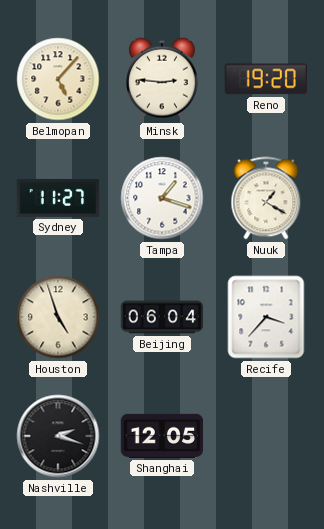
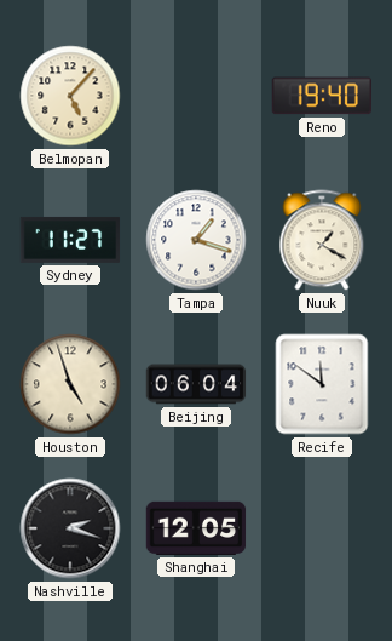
Minsk: 2:46 -> none
Reno: 19:20 -> 19:40
Recife: 3:37 -> 11:51
